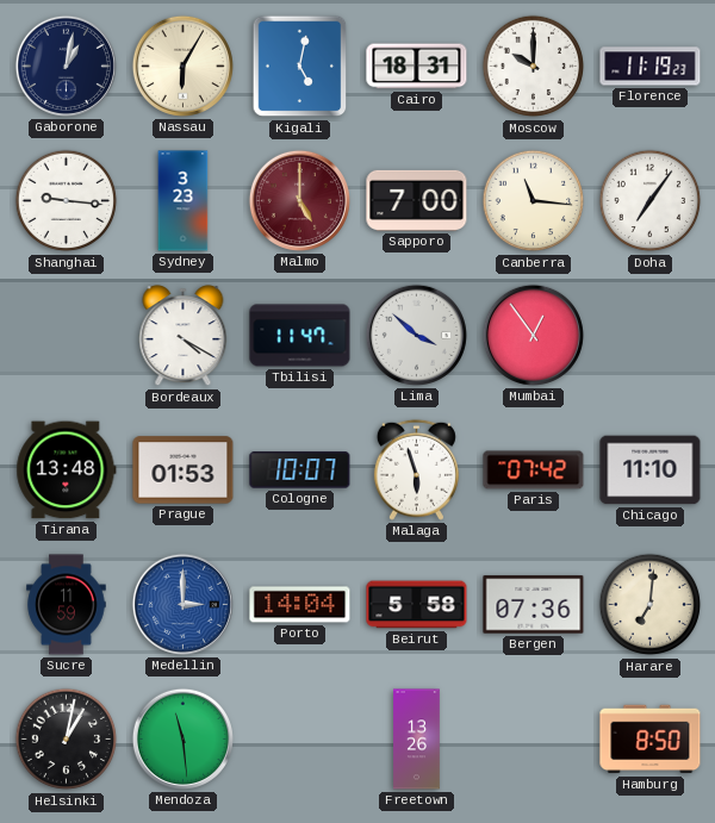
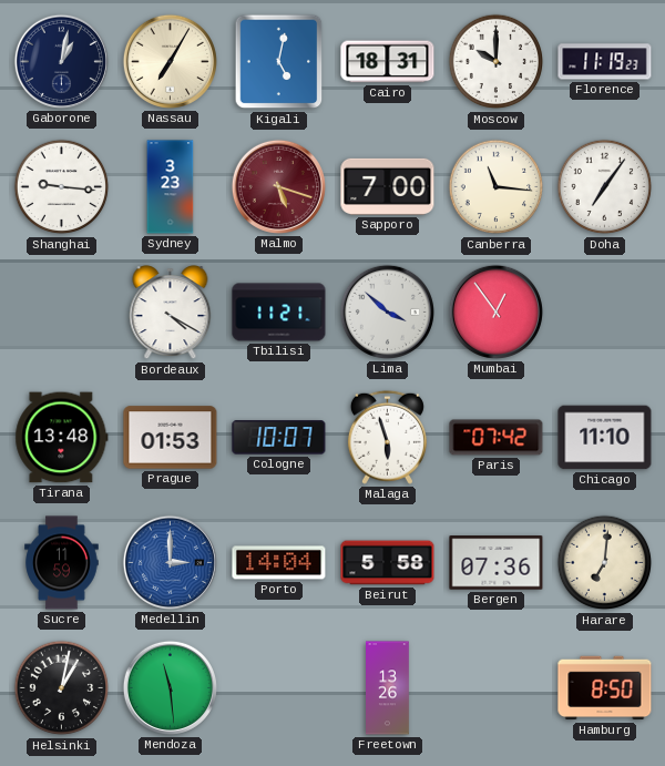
Nassau: 6:05 -> 7:05
Malmo: 5:00 -> 5:18
Tbilisi: 11:47 -> 11:21
